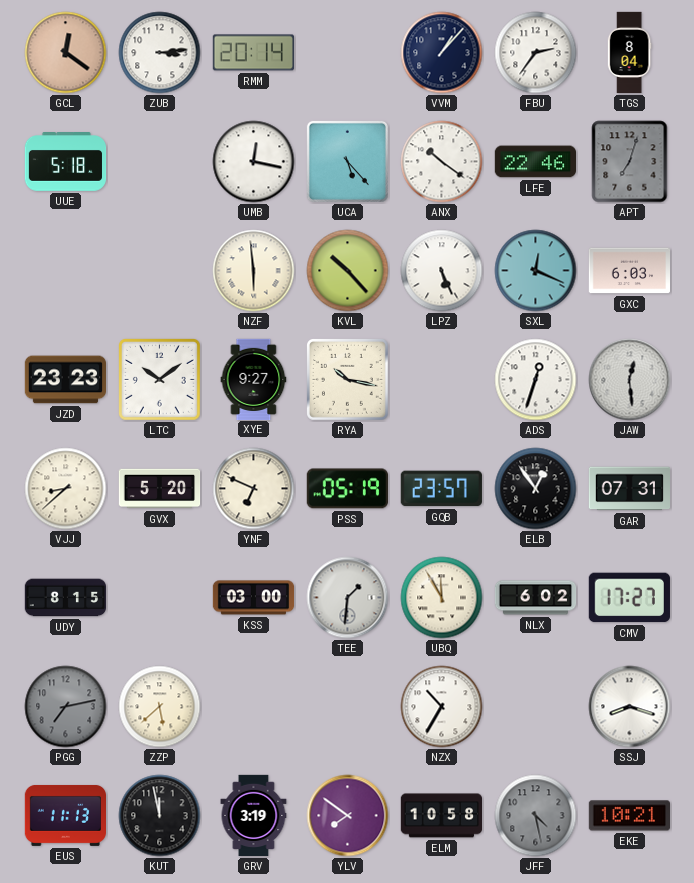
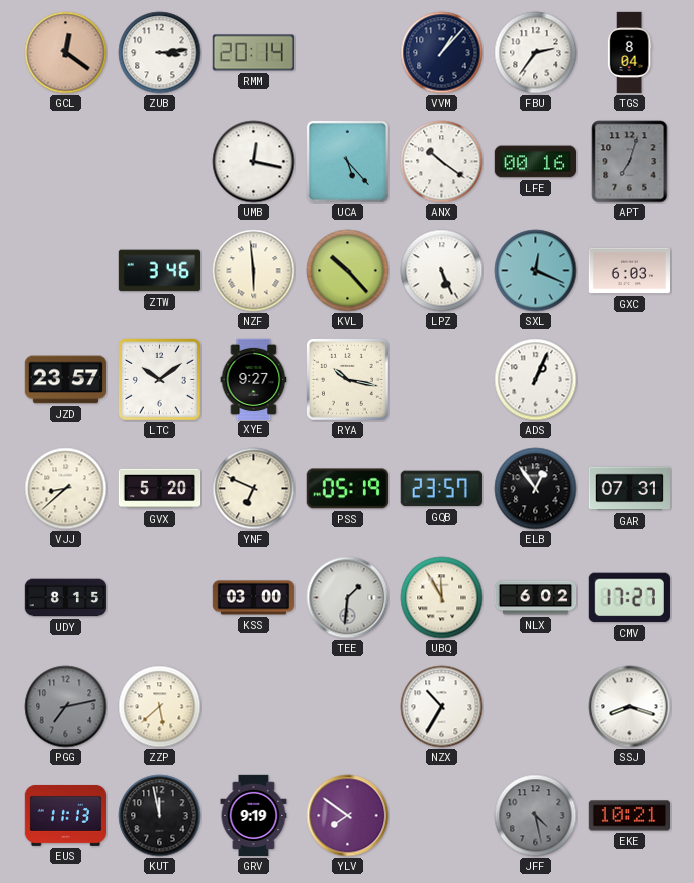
UUE: 5:18 -> none
LFE: 22:46 -> 00:16
ZTW: none -> 3:46
JZD: 23:23 -> 23:57
ADS: 12:33 -> 1:04
JAW: 12:29 -> none
GRV: 3:19 -> 9:19
ELM: 10:58 -> none
